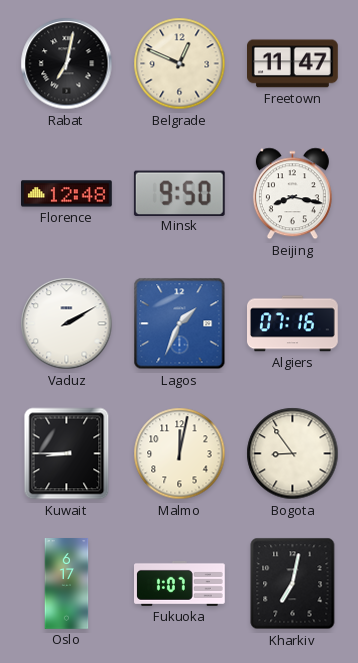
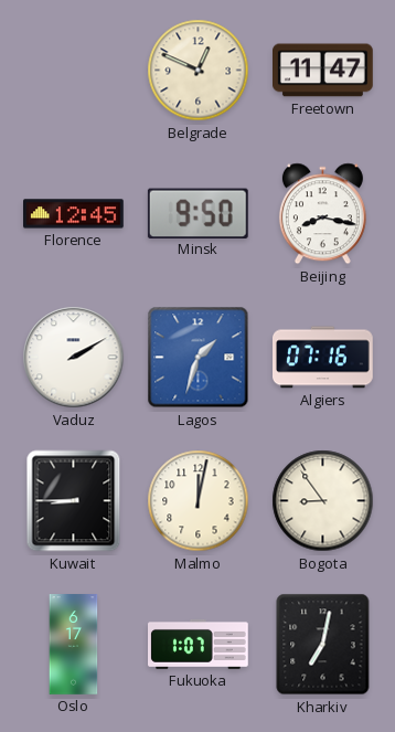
Rabat: 7:02 -> none
Florence: 12:48 -> 12:45
Lagos: 1:34 -> 1:33
